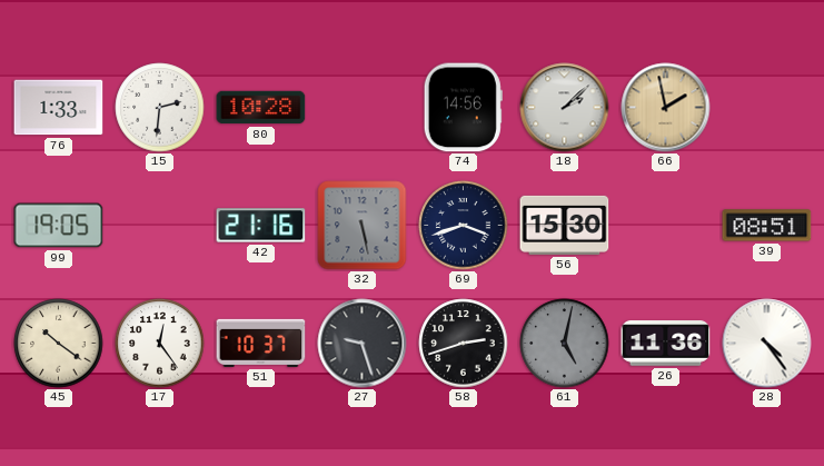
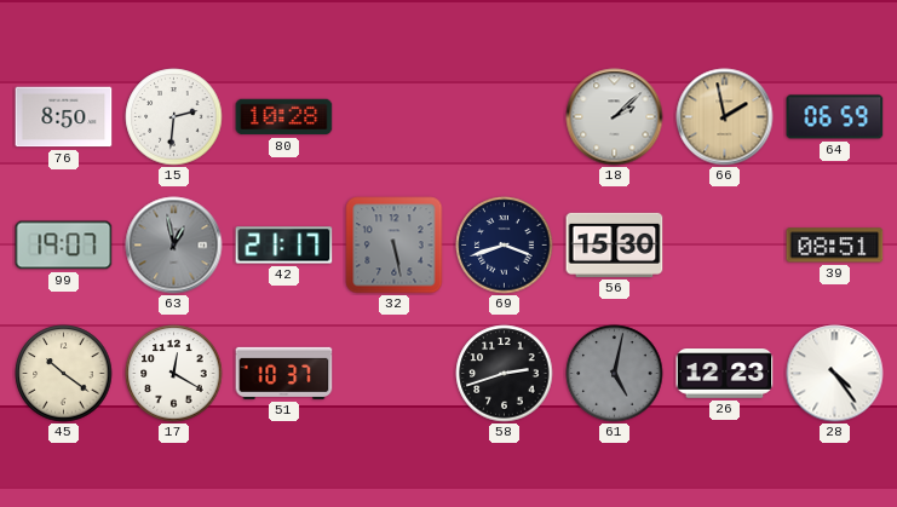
76: 1:33 -> 8:50
74: 14:56 -> none
64: none -> 06:59
99: 19:05 -> 19:07
63: none -> 12:58
42: 21:16 -> 21:17
17: 12:24 -> 12:20
27: 9:27 -> none
26: 11:36 -> 12:23
